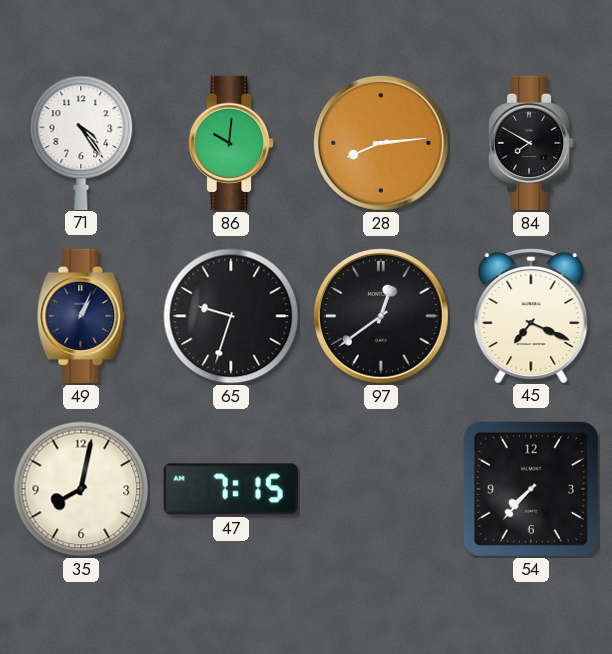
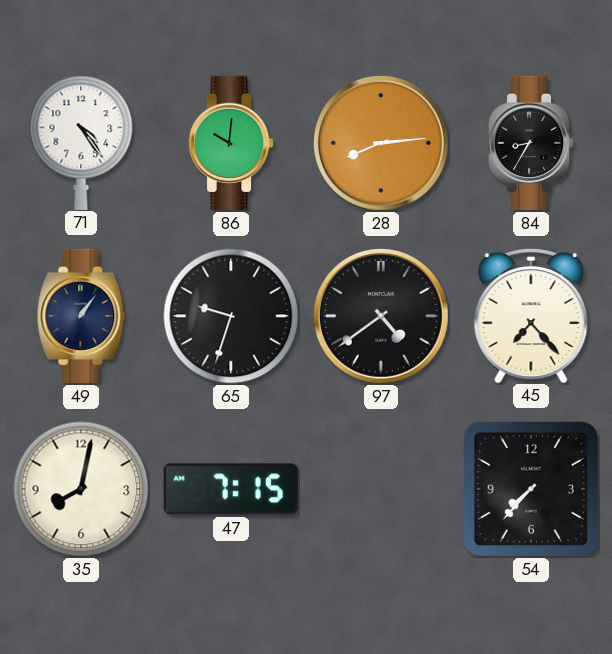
84: 7:50 -> 8:35
49: 1:04 -> 1:06
97: 12:39 -> 4:39
45: 7:19 -> 7:23
